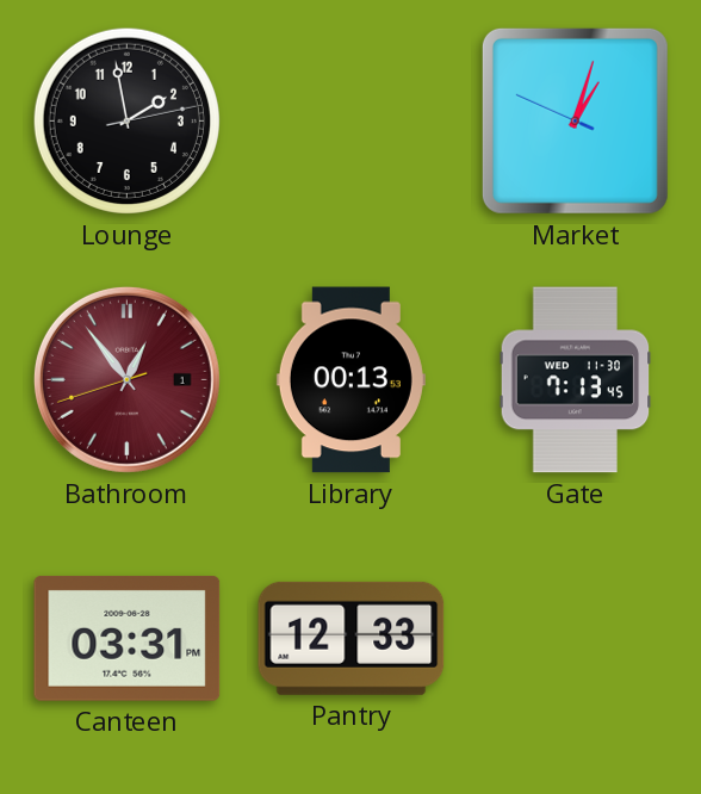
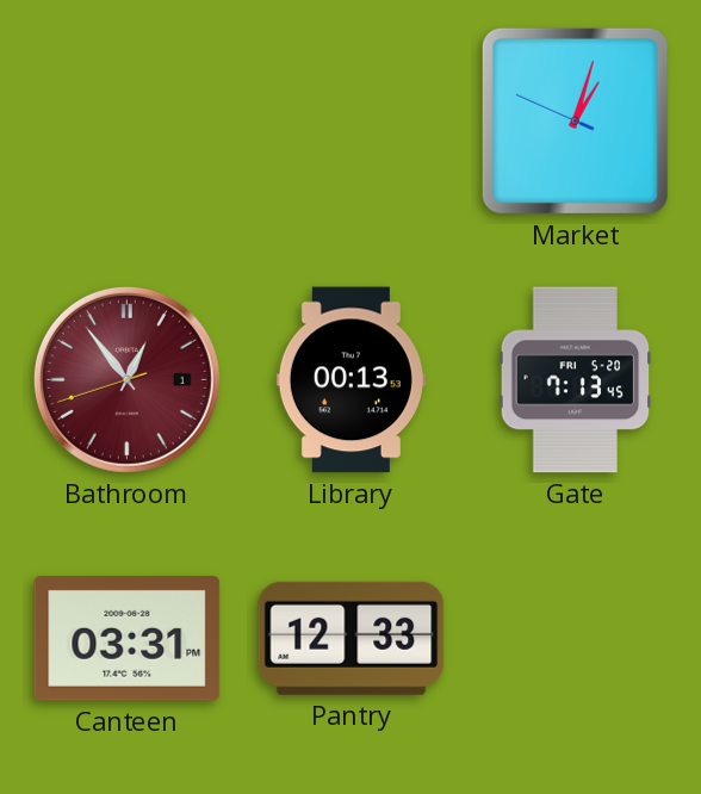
Lounge: 1:58 -> none
Gate date: WED 11-30 -> FRI 5-20
